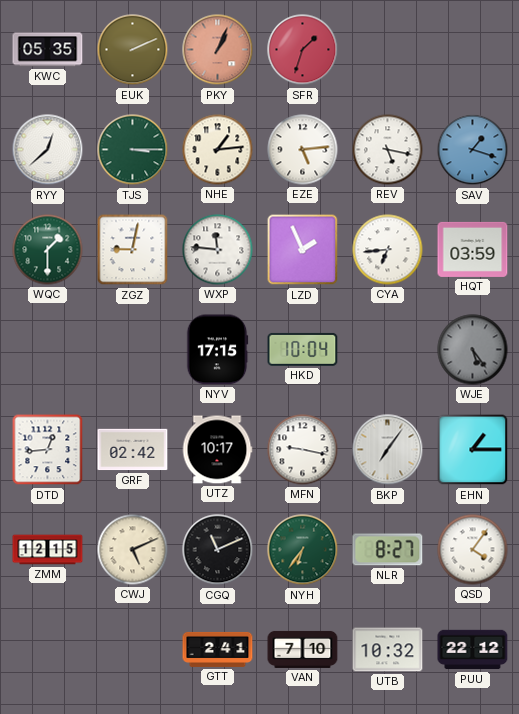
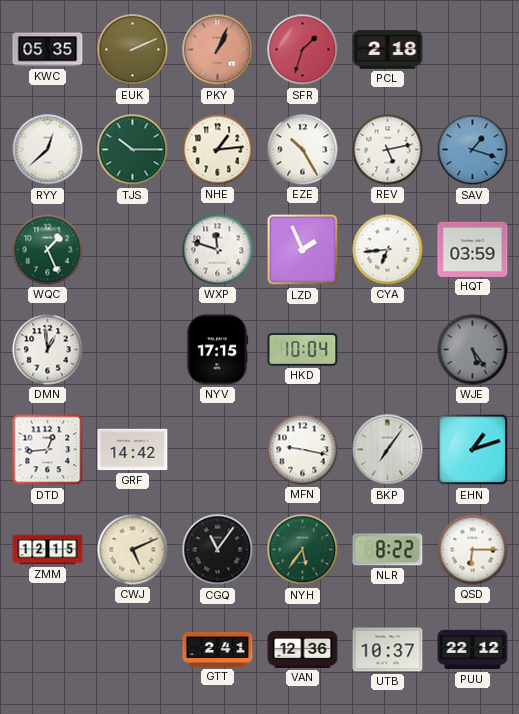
PCL: none -> 2:18
TJS: 3:15 -> 10:15
EZE: 5:14 -> 10:25
REV: 5:17 -> 5:13
WQC: 1:30 -> 1:26
ZGZ: 9:02 -> none
WXP: 11:46 -> 11:48
DMN: none -> 12:59
GRF: 02:42 -> 14:42
UTZ: 10:17 -> none
EHN: 1:15 -> 1:12
CGQ: 11:11 -> 11:06
NYH: 6:36 -> 5:36
NLR: 8:27 -> 8:22
QSD: 4:06 -> 6:15
VAN: 7:10 -> 12:36
UTB: 10:32 -> 10:37
